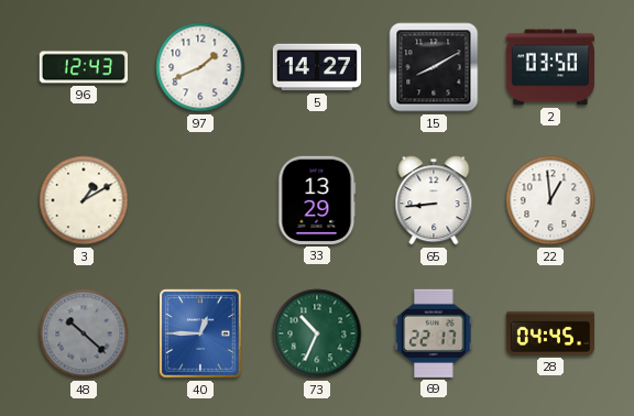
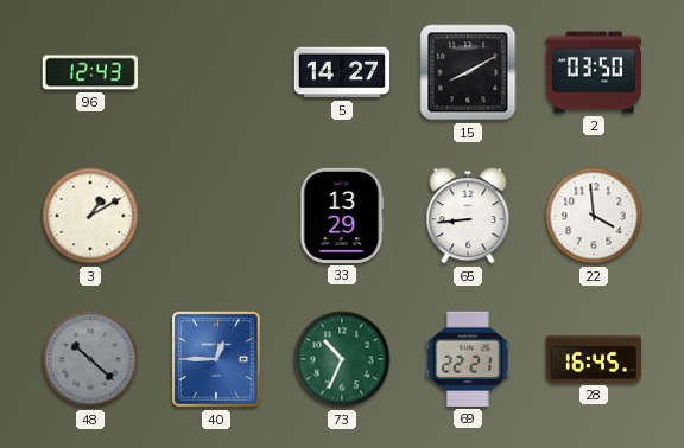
97: 1:41 -> none
22: 12:59 -> 3:59
69: 22:17 -> 22:21
28: 04:45 -> 16:45
